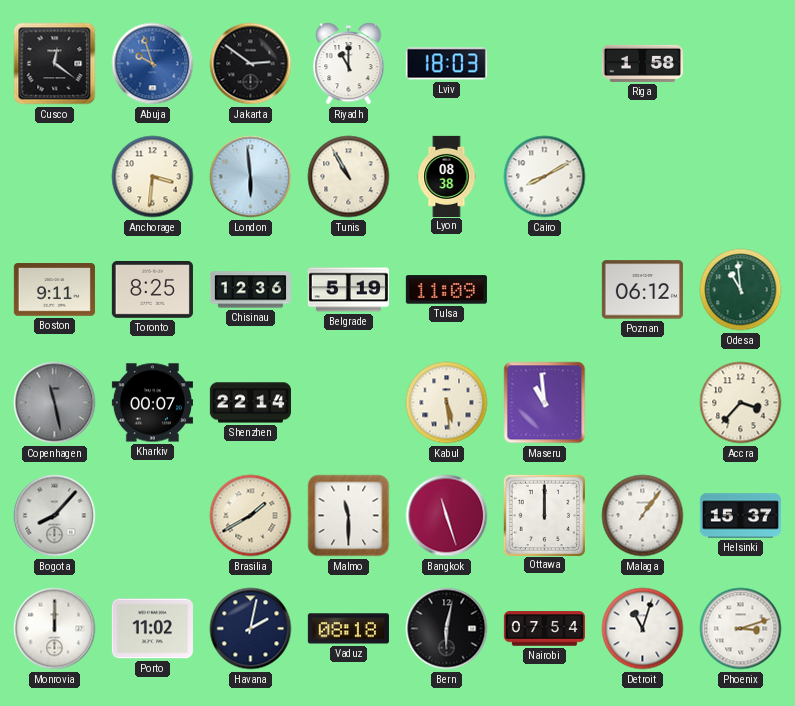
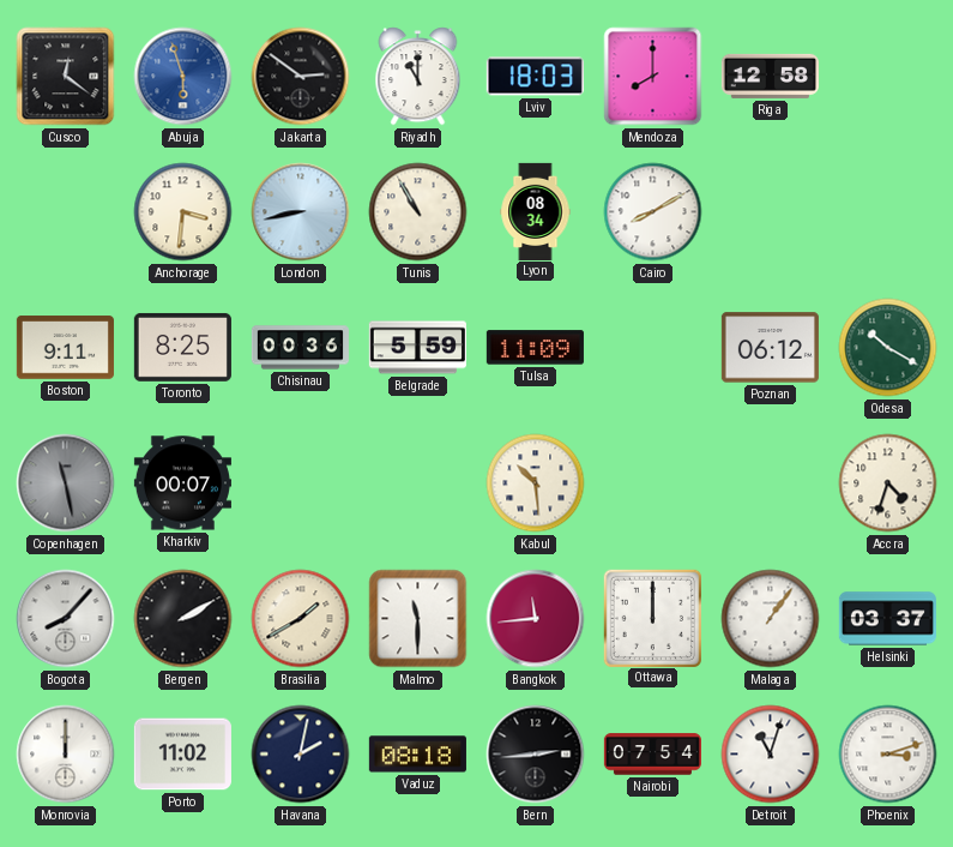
Abuja: 9:57 -> 5:57
Mendoza: none -> 8:00
Riga: 1:58 -> 12:58
London: 5:59 -> 8:43
Lyon: 08:38 -> 08:34
Chisinau: 12:36 -> 00:36
Belgrade: 5:19 -> 5:59
Odesa: 10:59 -> 10:20
Shenzhen: 22:14 -> none
Kabul: 5:29 -> 10:29
Maseru: 10:59 -> none
Accra: 3:37 -> 4:33
Bergen: none -> 2:10
Bangkok: 11:27 -> 11:44
Helsinki: 15:37 -> 03:37
Bern: 6:02 -> 2:44
